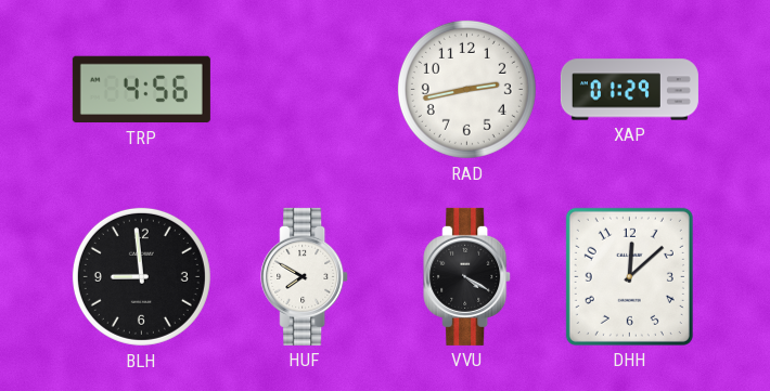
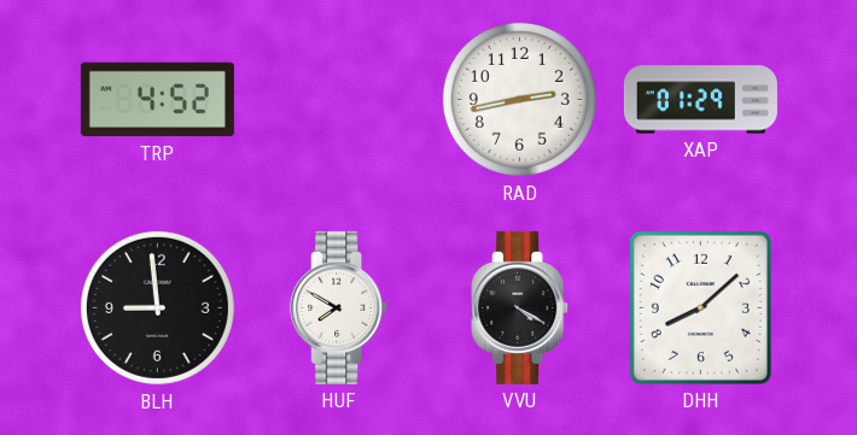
TRP: 4:56 -> 4:52
DHH: 12:08 -> 8:08
